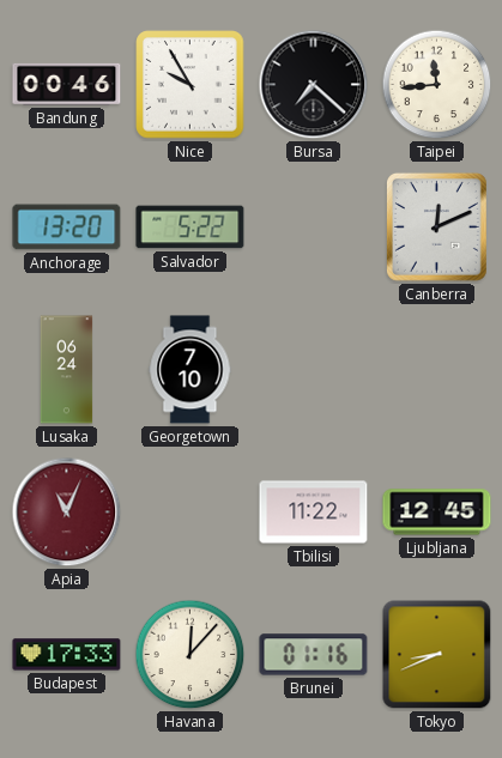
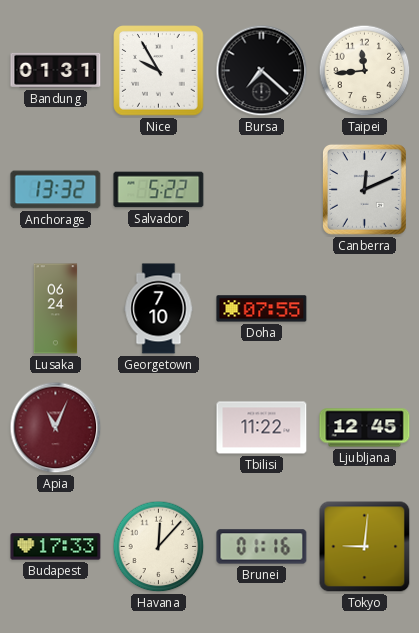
Bandung: 00:46 -> 01:31
Anchorage: 13:20 -> 13:32
Doha: none -> 07:55
Tokyo: 8:41 -> 9:01
